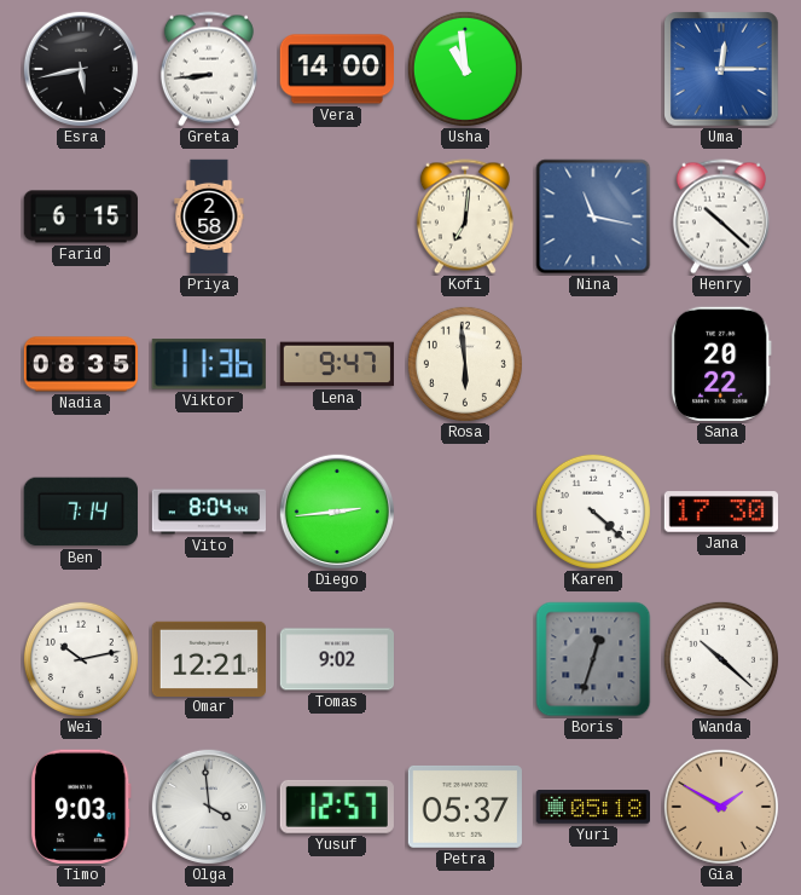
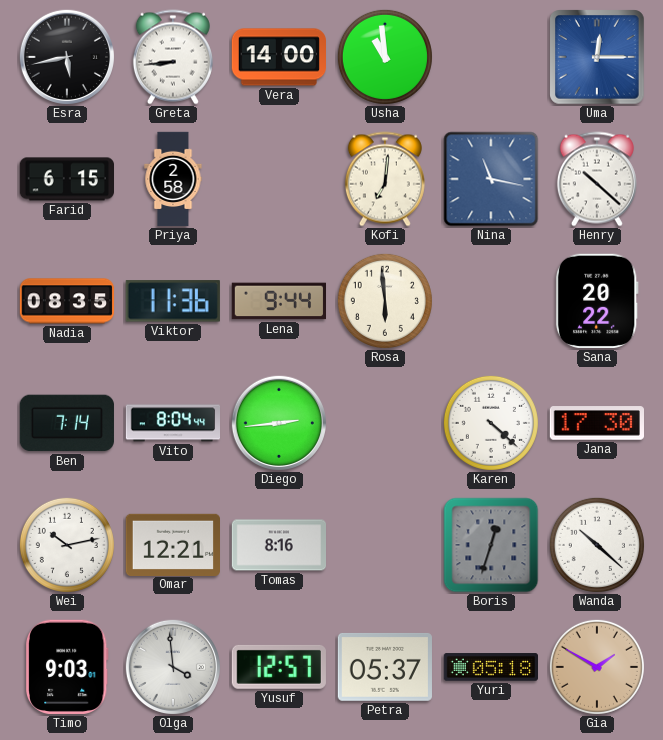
Lena: 9:47 -> 9:44
Tomas: 9:02 -> 8:16
